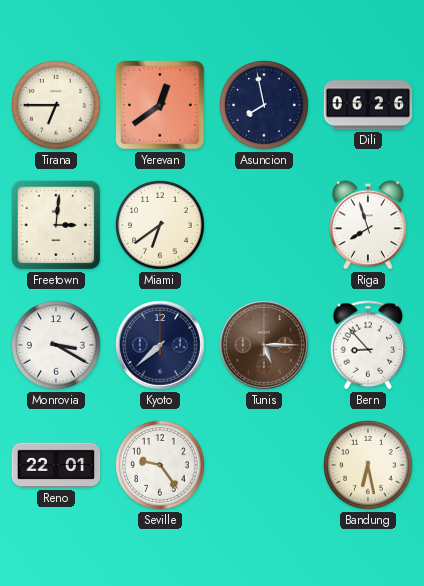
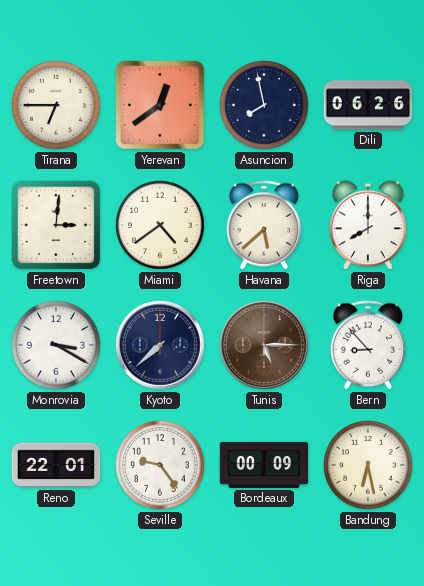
Miami: 6:39 -> 4:39
Havana: none -> 5:38
Riga: 7:57 -> 8:00
Bordeaux: none -> 00:09
